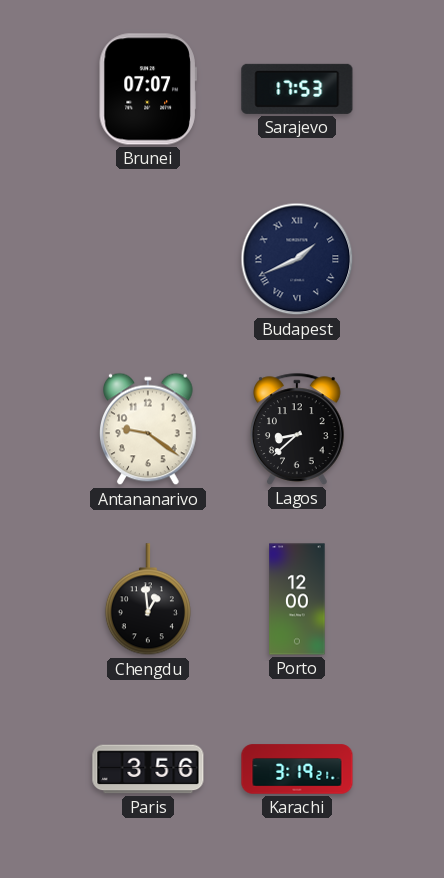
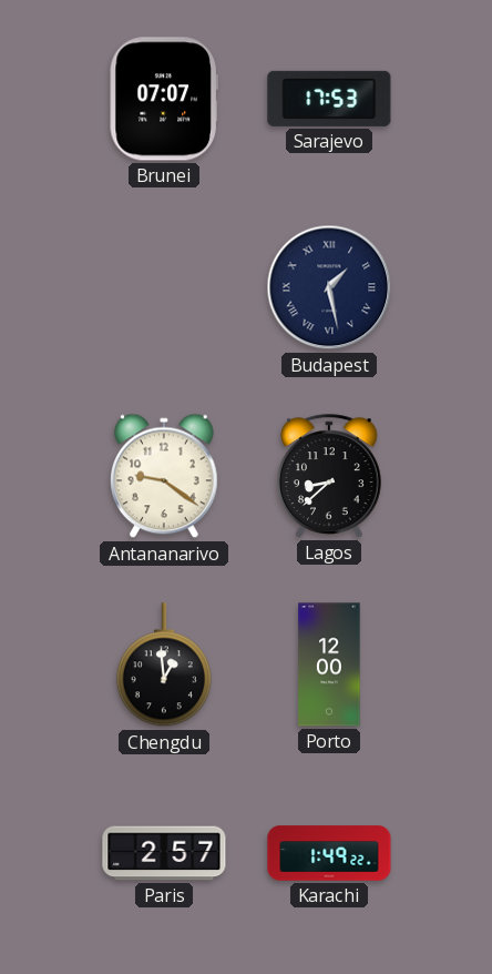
Budapest: 1:41 -> 1:28
Paris: 3:56 -> 2:57
Karachi: 3:19 -> 1:49
